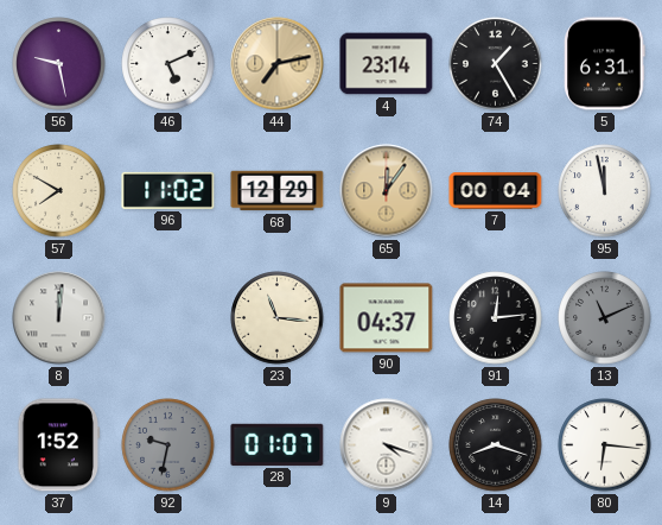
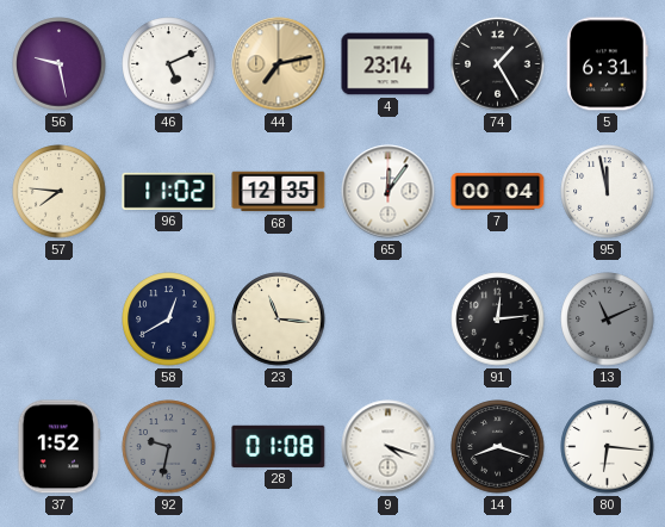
57: 7:50 -> 7:46
68: 12:29 -> 12:35
65 dial: champagne -> white
8: 12:01 -> none
58: none -> 12:40
90: 04:37 -> none
28: 01:07 -> 01:08
